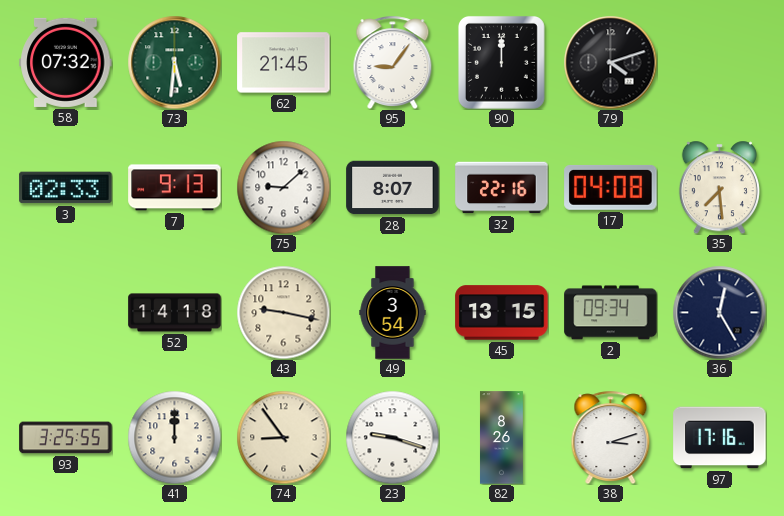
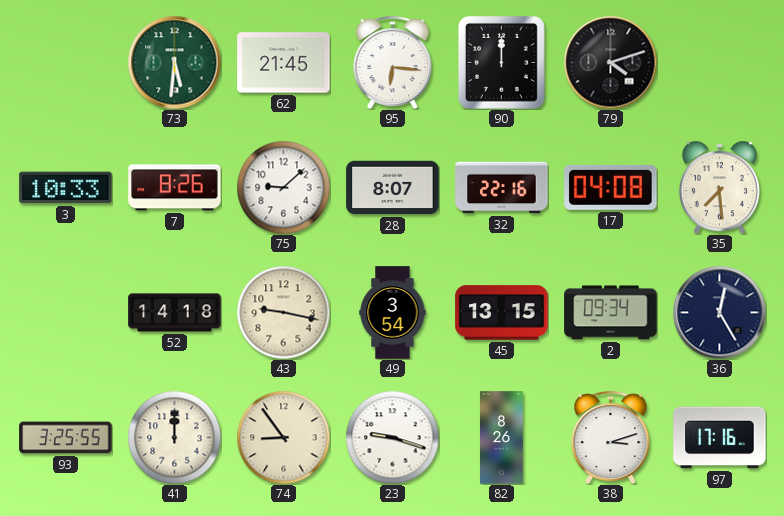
58: 07:32 -> none
95: 9:06 -> 6:16
3: 02:33 -> 10:33
7: 9:13 -> 8:26
